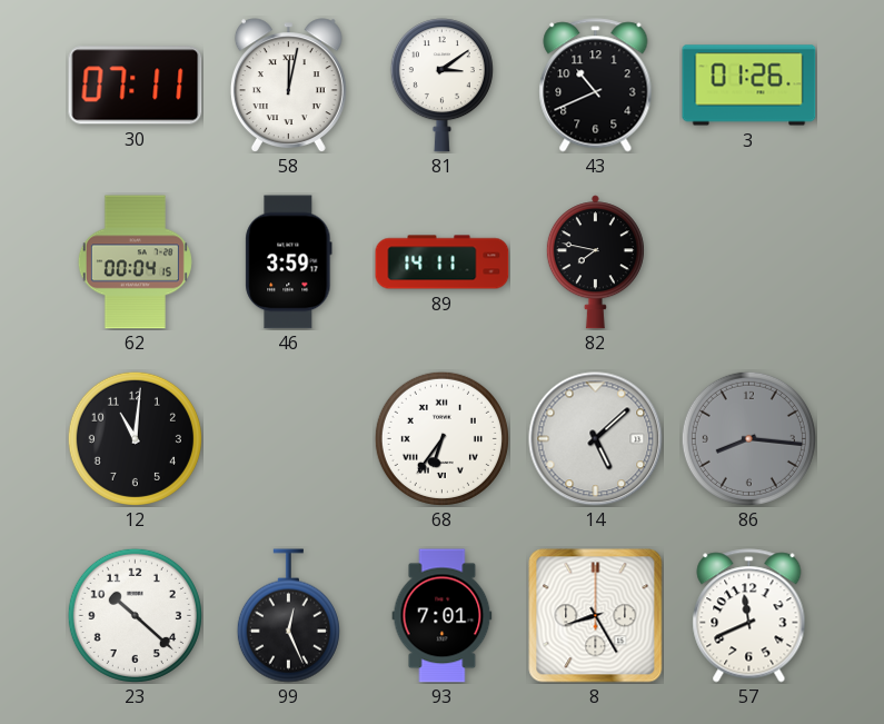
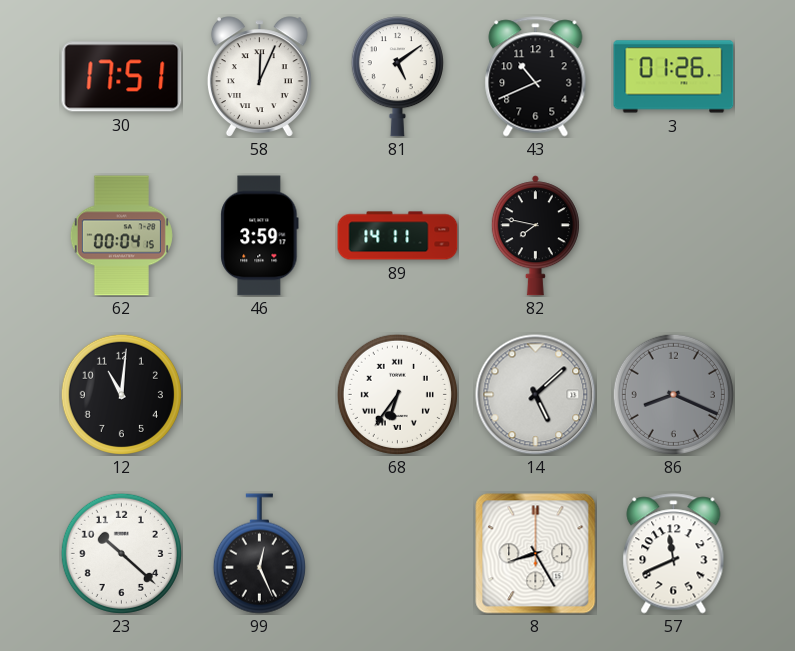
30: 07:11 -> 17:51
58: 12:02 -> 12:04
81: 3:09 -> 5:09
86: 8:16 -> 8:19
93: 7:01 -> none
